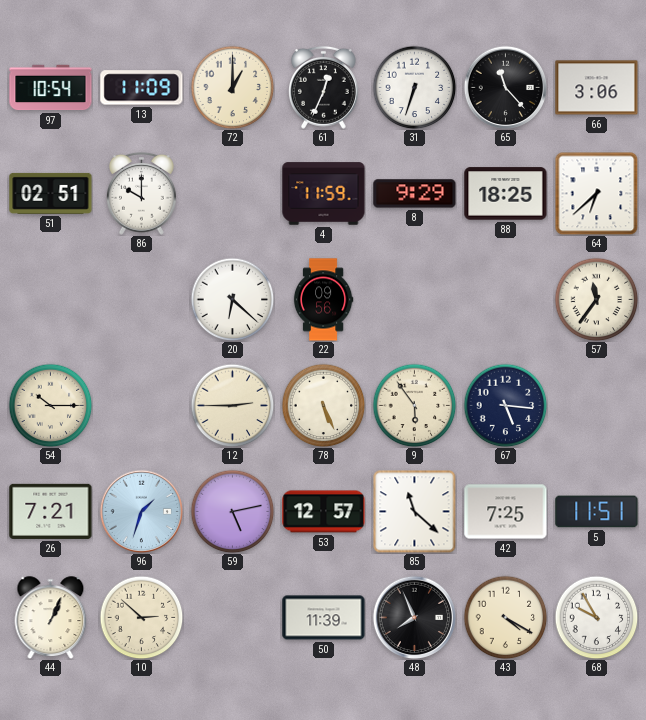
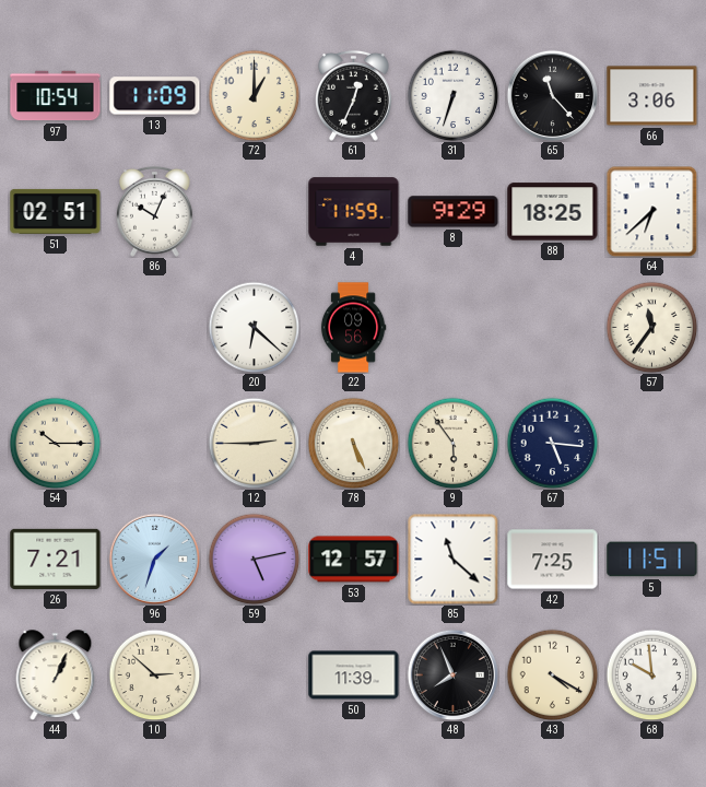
86: 10:00 -> 10:04
68: 9:55 -> 9:59
